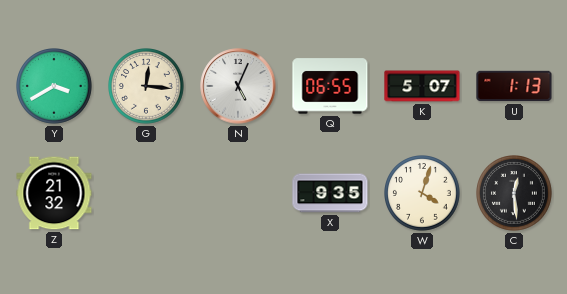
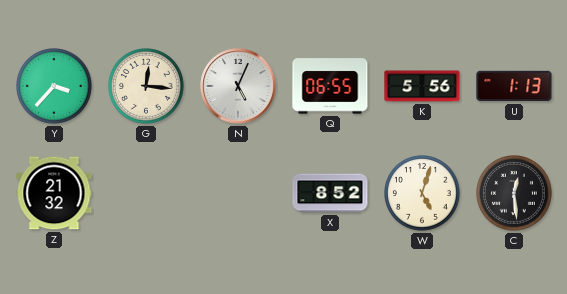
Y: 3:40 -> 3:37
K: 5:07 -> 5:56
X: 9:35 -> 8:52
W: 4:03 -> 5:03
